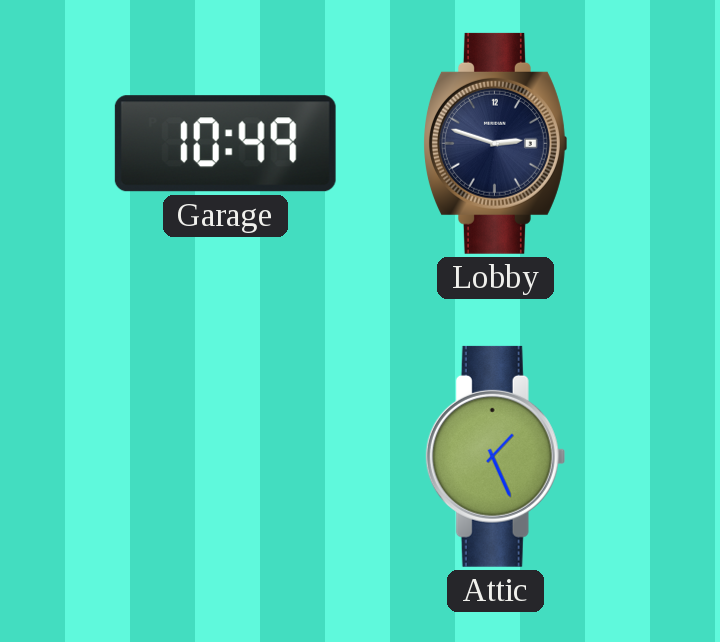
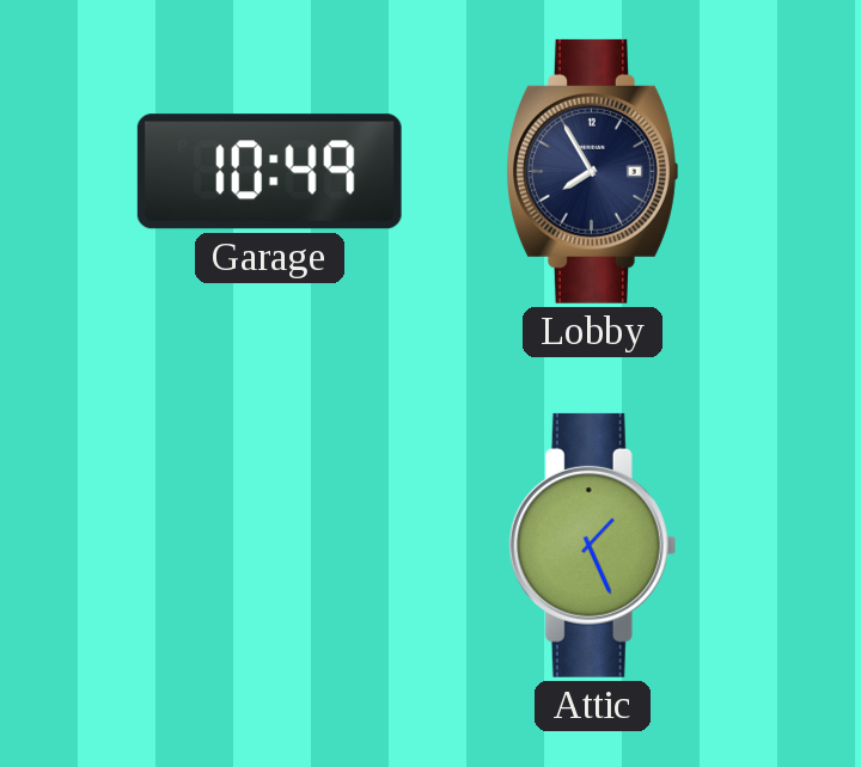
Lobby: 2:48 -> 7:55
